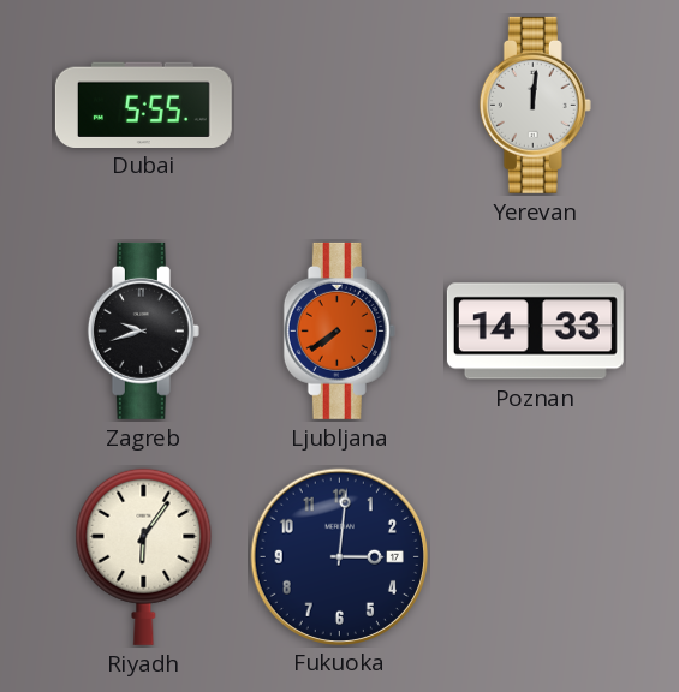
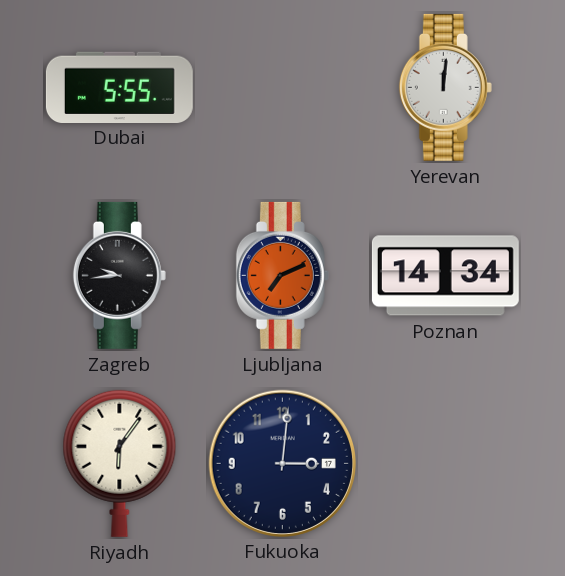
Zagreb: 9:42 -> 9:44
Ljubljana: 7:39 -> 7:11
Poznan: 14:33 -> 14:34
